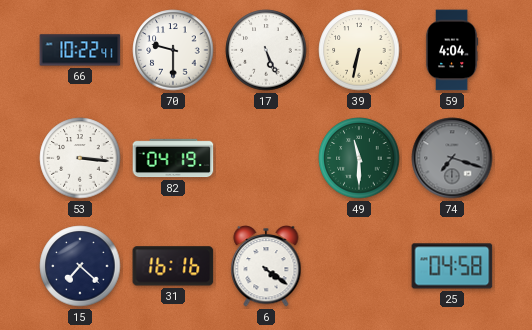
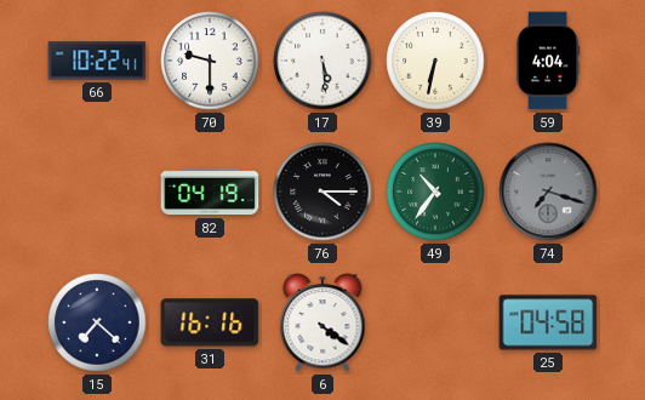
17: 5:26 -> 5:29
53: 3:16 -> none
76: none -> 4:15
49: 11:30 -> 10:36
